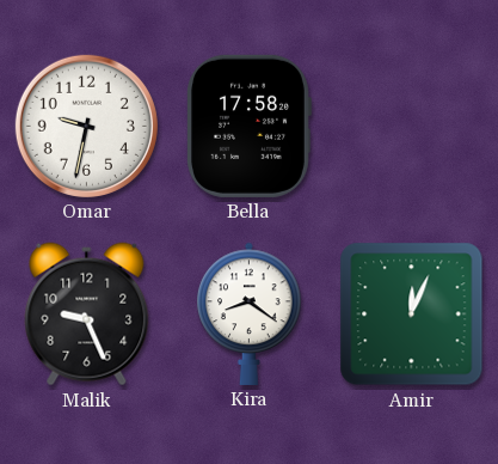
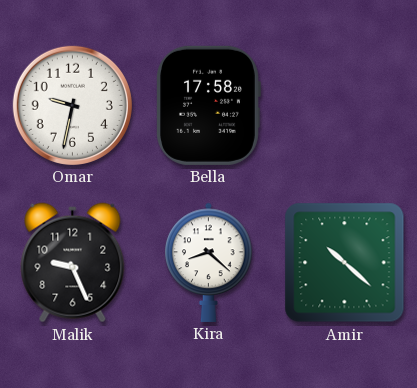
Kira: 8:21 -> 8:22
Amir: 12:04 -> 10:22
